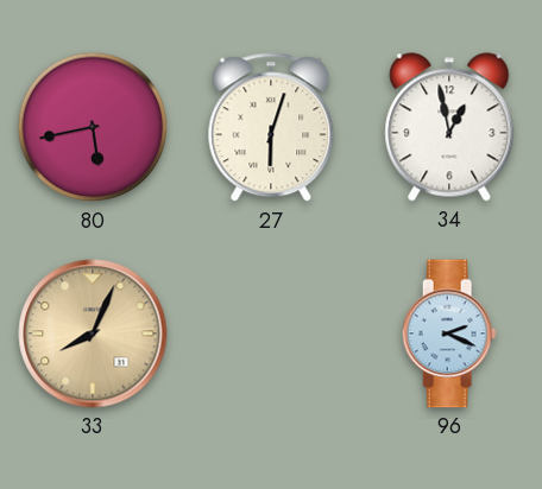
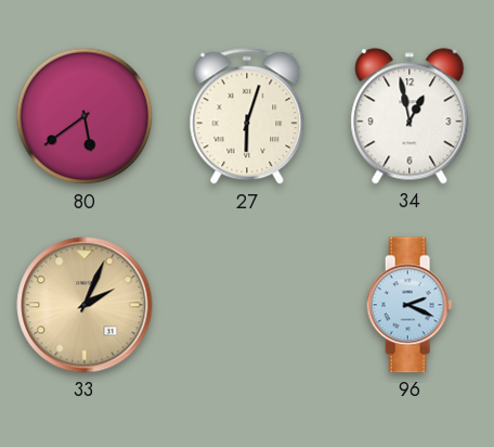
80: 5:43 -> 5:39
33: 8:04 -> 2:04
